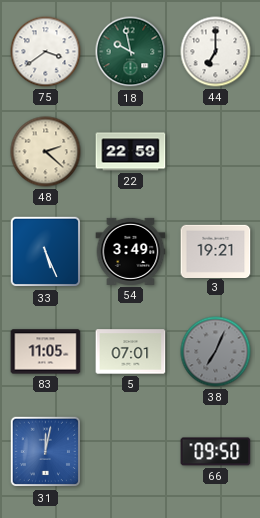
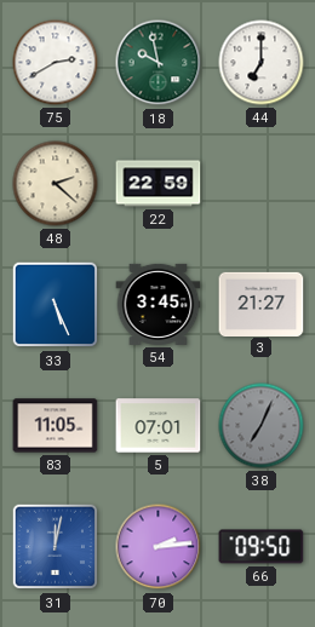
75: 3:39 -> 2:40
54: 3:49 -> 3:45
3: 19:21 -> 21:27
70: none -> 2:14
